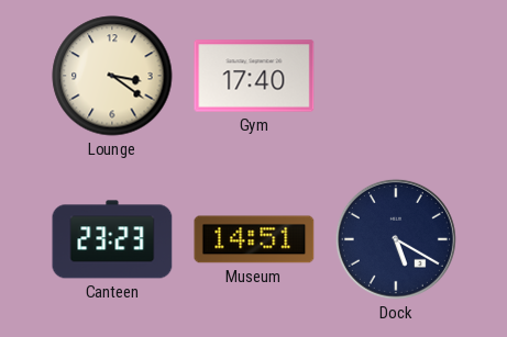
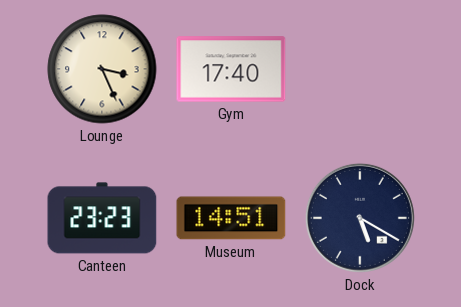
Lounge: 3:21 -> 3:26
